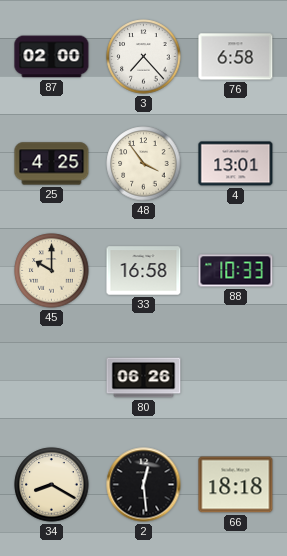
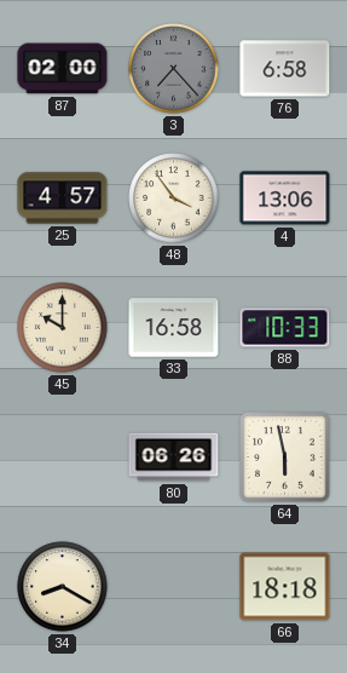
3 dial: white -> grey
25: 4:25 -> 4:57
4: 13:01 -> 13:06
64: none -> 5:58
2: 12:29 -> none
